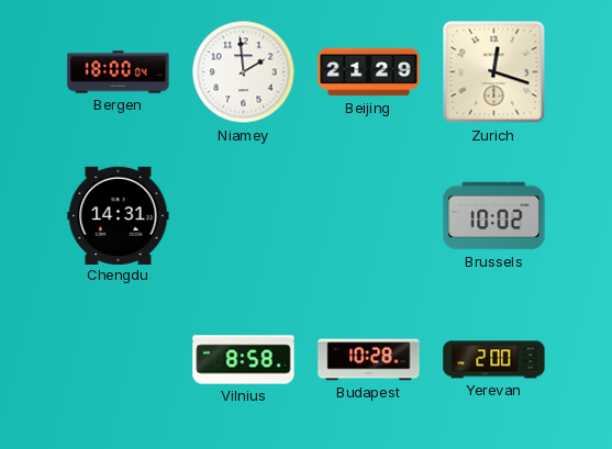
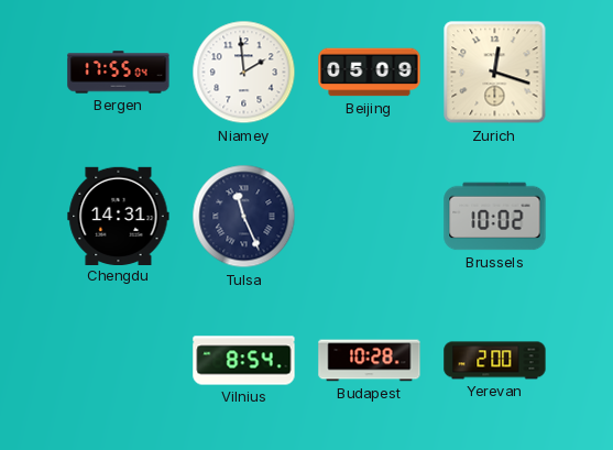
Bergen: 18:00 -> 17:55
Beijing: 21:29 -> 05:09
Tulsa: none -> 11:26
Vilnius: 8:58 -> 8:54
